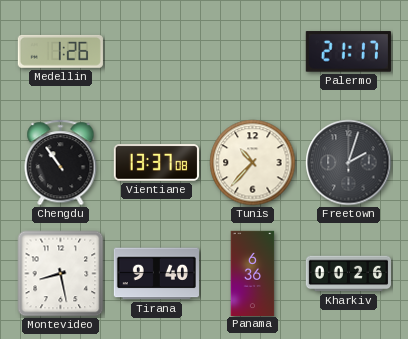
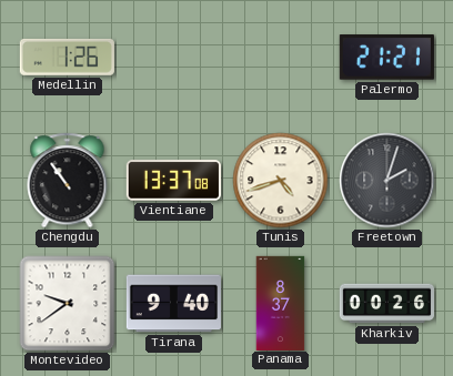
Palermo: 21:17 -> 21:21
Tunis: 10:37 -> 4:42
Montevideo: 8:28 -> 9:39
Panama: 6:36 -> 8:37
